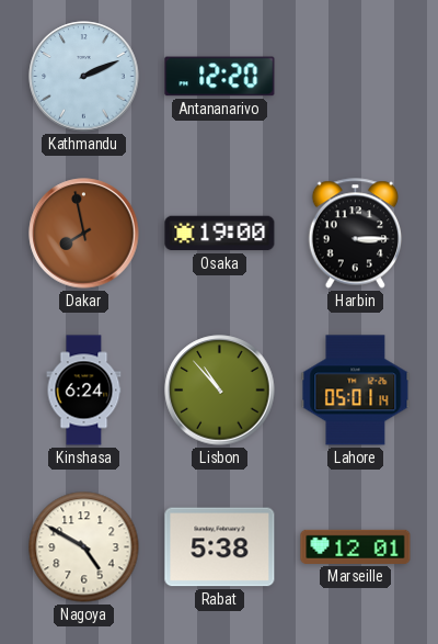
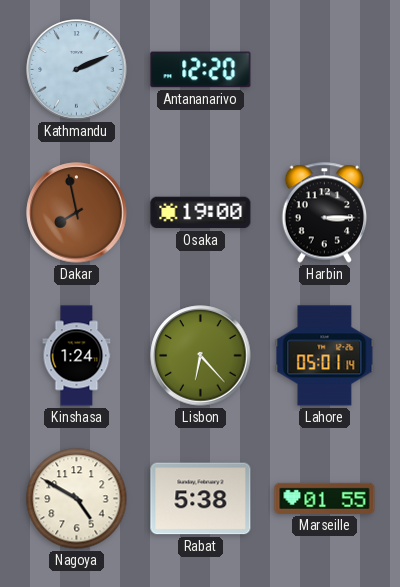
Kinshasa: 6:24 -> 1:24
Lisbon: 10:53 -> 6:23
Marseille: 12:01 -> 01:55
